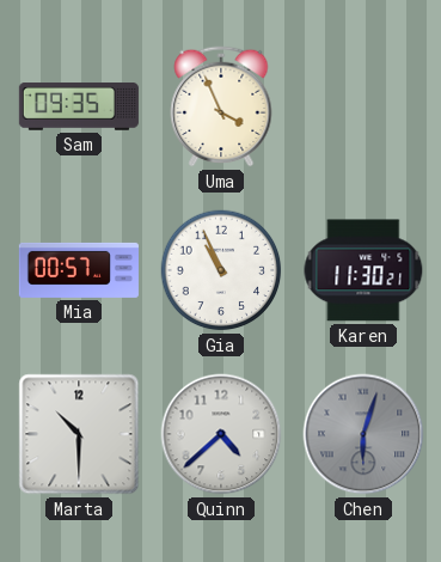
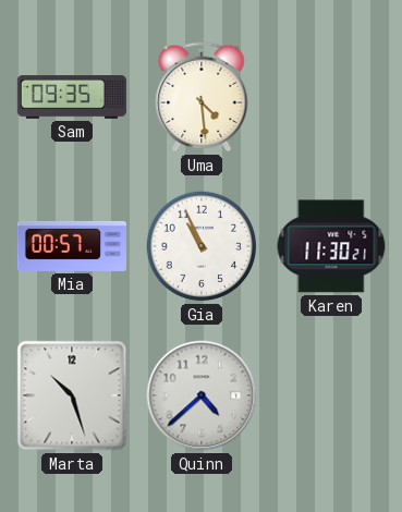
Uma: 3:56 -> 4:29
Marta: 10:30 -> 10:27
Chen: 6:03 -> none
